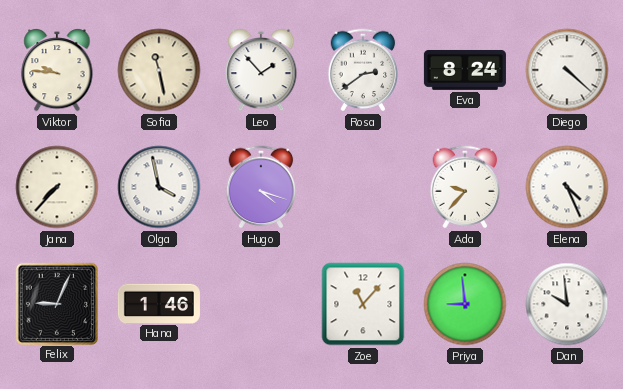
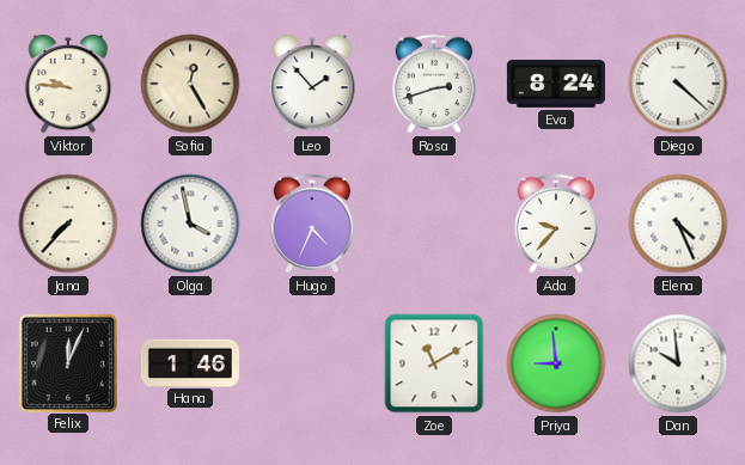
Sofia: 11:28 -> 12:25
Rosa: 2:39 -> 2:42
Hugo: 4:18 -> 4:34
Felix: 9:04 -> 12:04
Zoe: 11:07 -> 11:10
